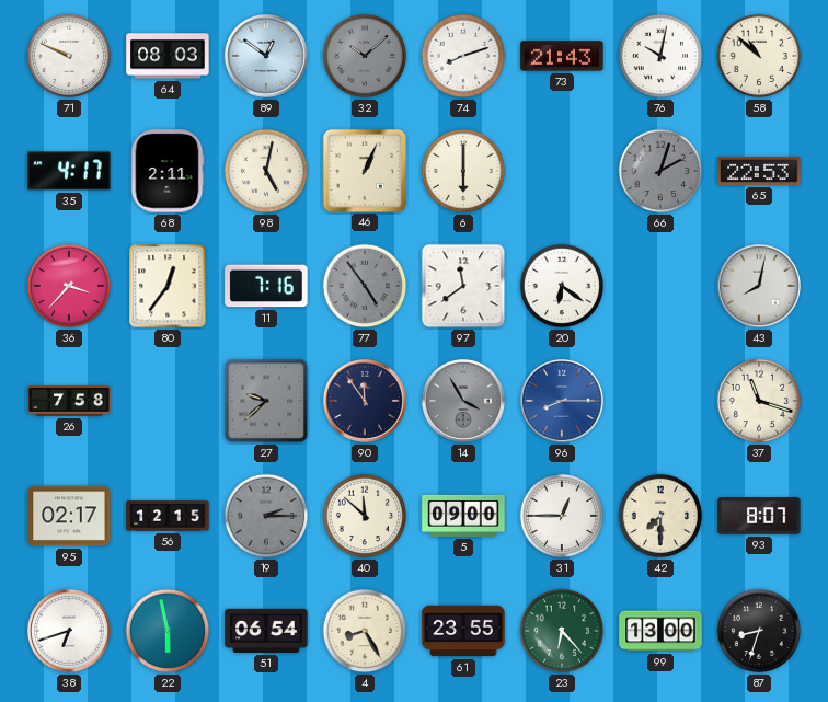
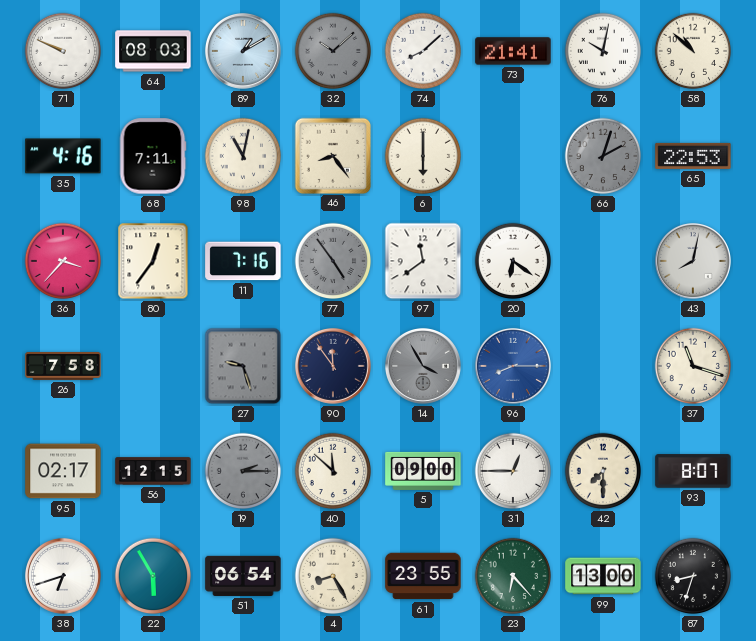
89: 12:51 -> 1:10
74: 8:12 -> 8:08
73: 21:43 -> 21:41
35: 4:17 -> 4:16
68: 2:11 -> 7:11
98: 5:02 -> 11:02
46: 1:04 -> 8:24
27: 9:38 -> 9:27
22: 5:58 -> 5:55
